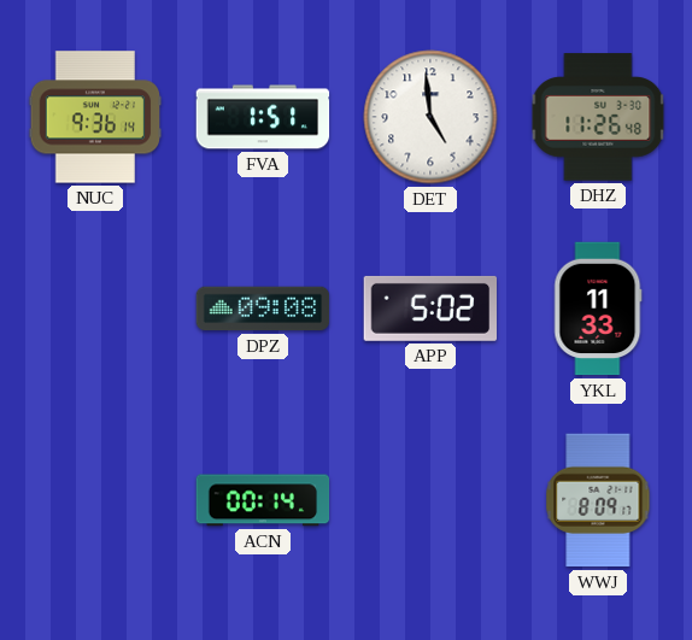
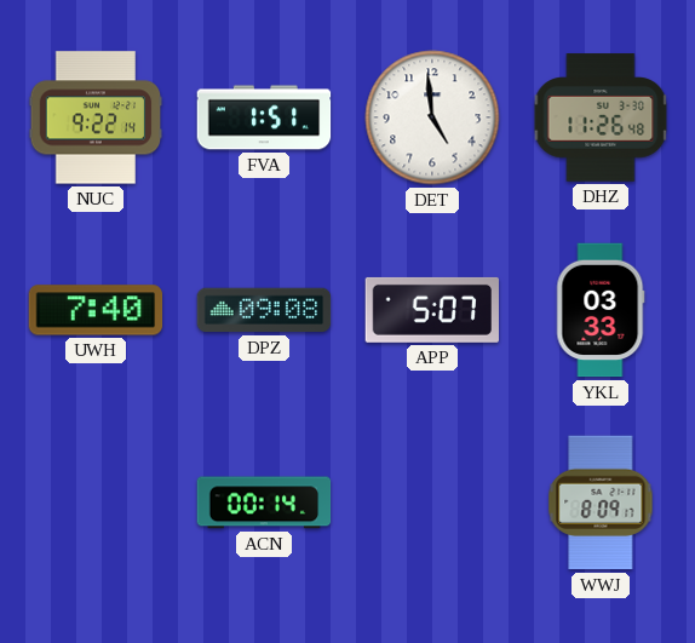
NUC: 9:36 -> 9:22
UWH: none -> 7:40
APP: 5:02 -> 5:07
YKL: 11:33 -> 03:33
